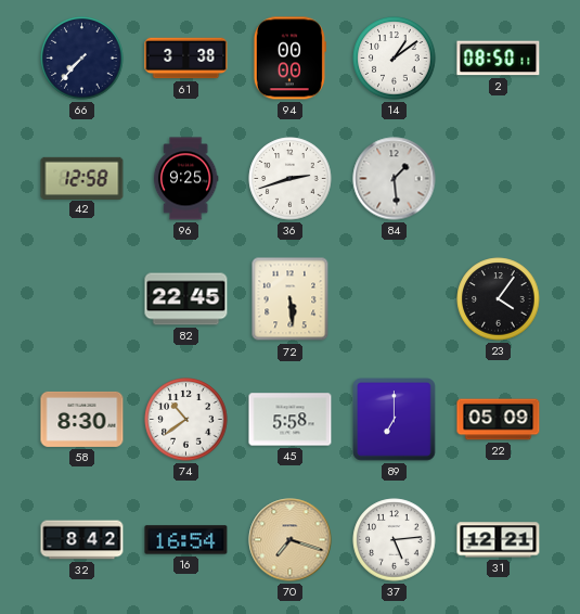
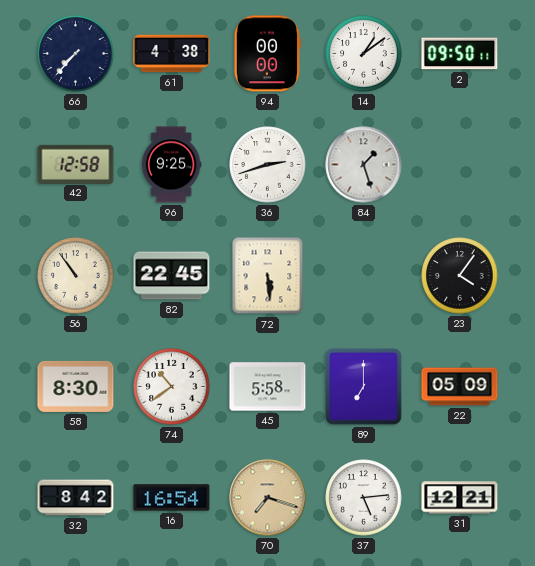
61: 3:38 -> 4:38
2: 08:50 -> 09:50
84: 1:29 -> 1:27
56: none -> 10:54
